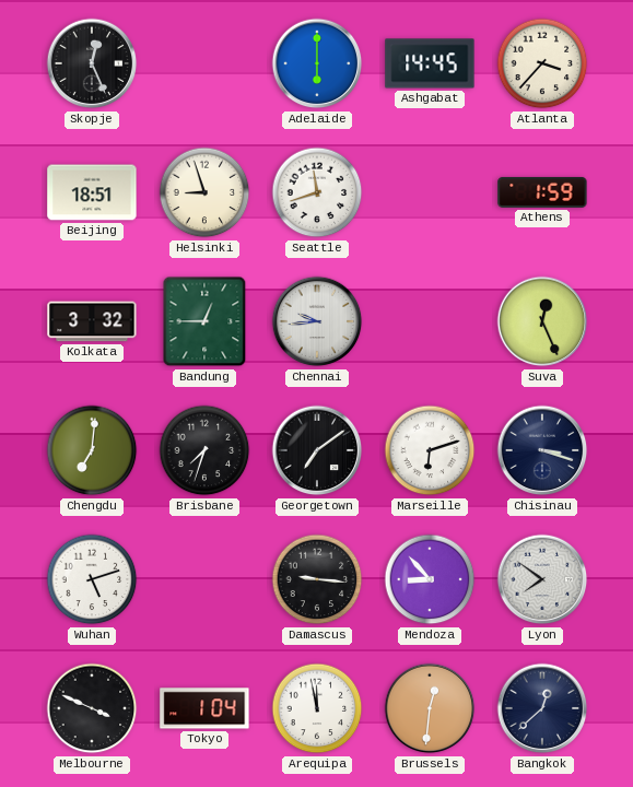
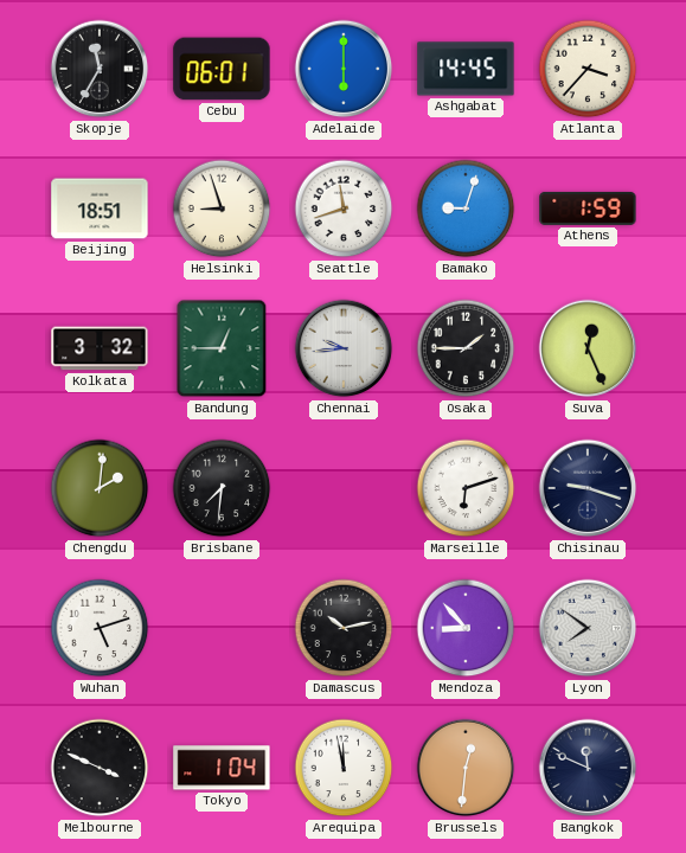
Skopje: 12:26 -> 11:35
Cebu: none -> 06:01
Bamako: none -> 9:03
Osaka: none -> 1:45
Chengdu: 7:01 -> 2:01
Brisbane: 7:33 -> 7:31
Georgetown: 7:09 -> none
Chisinau: 3:18 -> 9:18
Damascus: 9:16 -> 10:13
Bangkok: 12:38 -> 11:49
